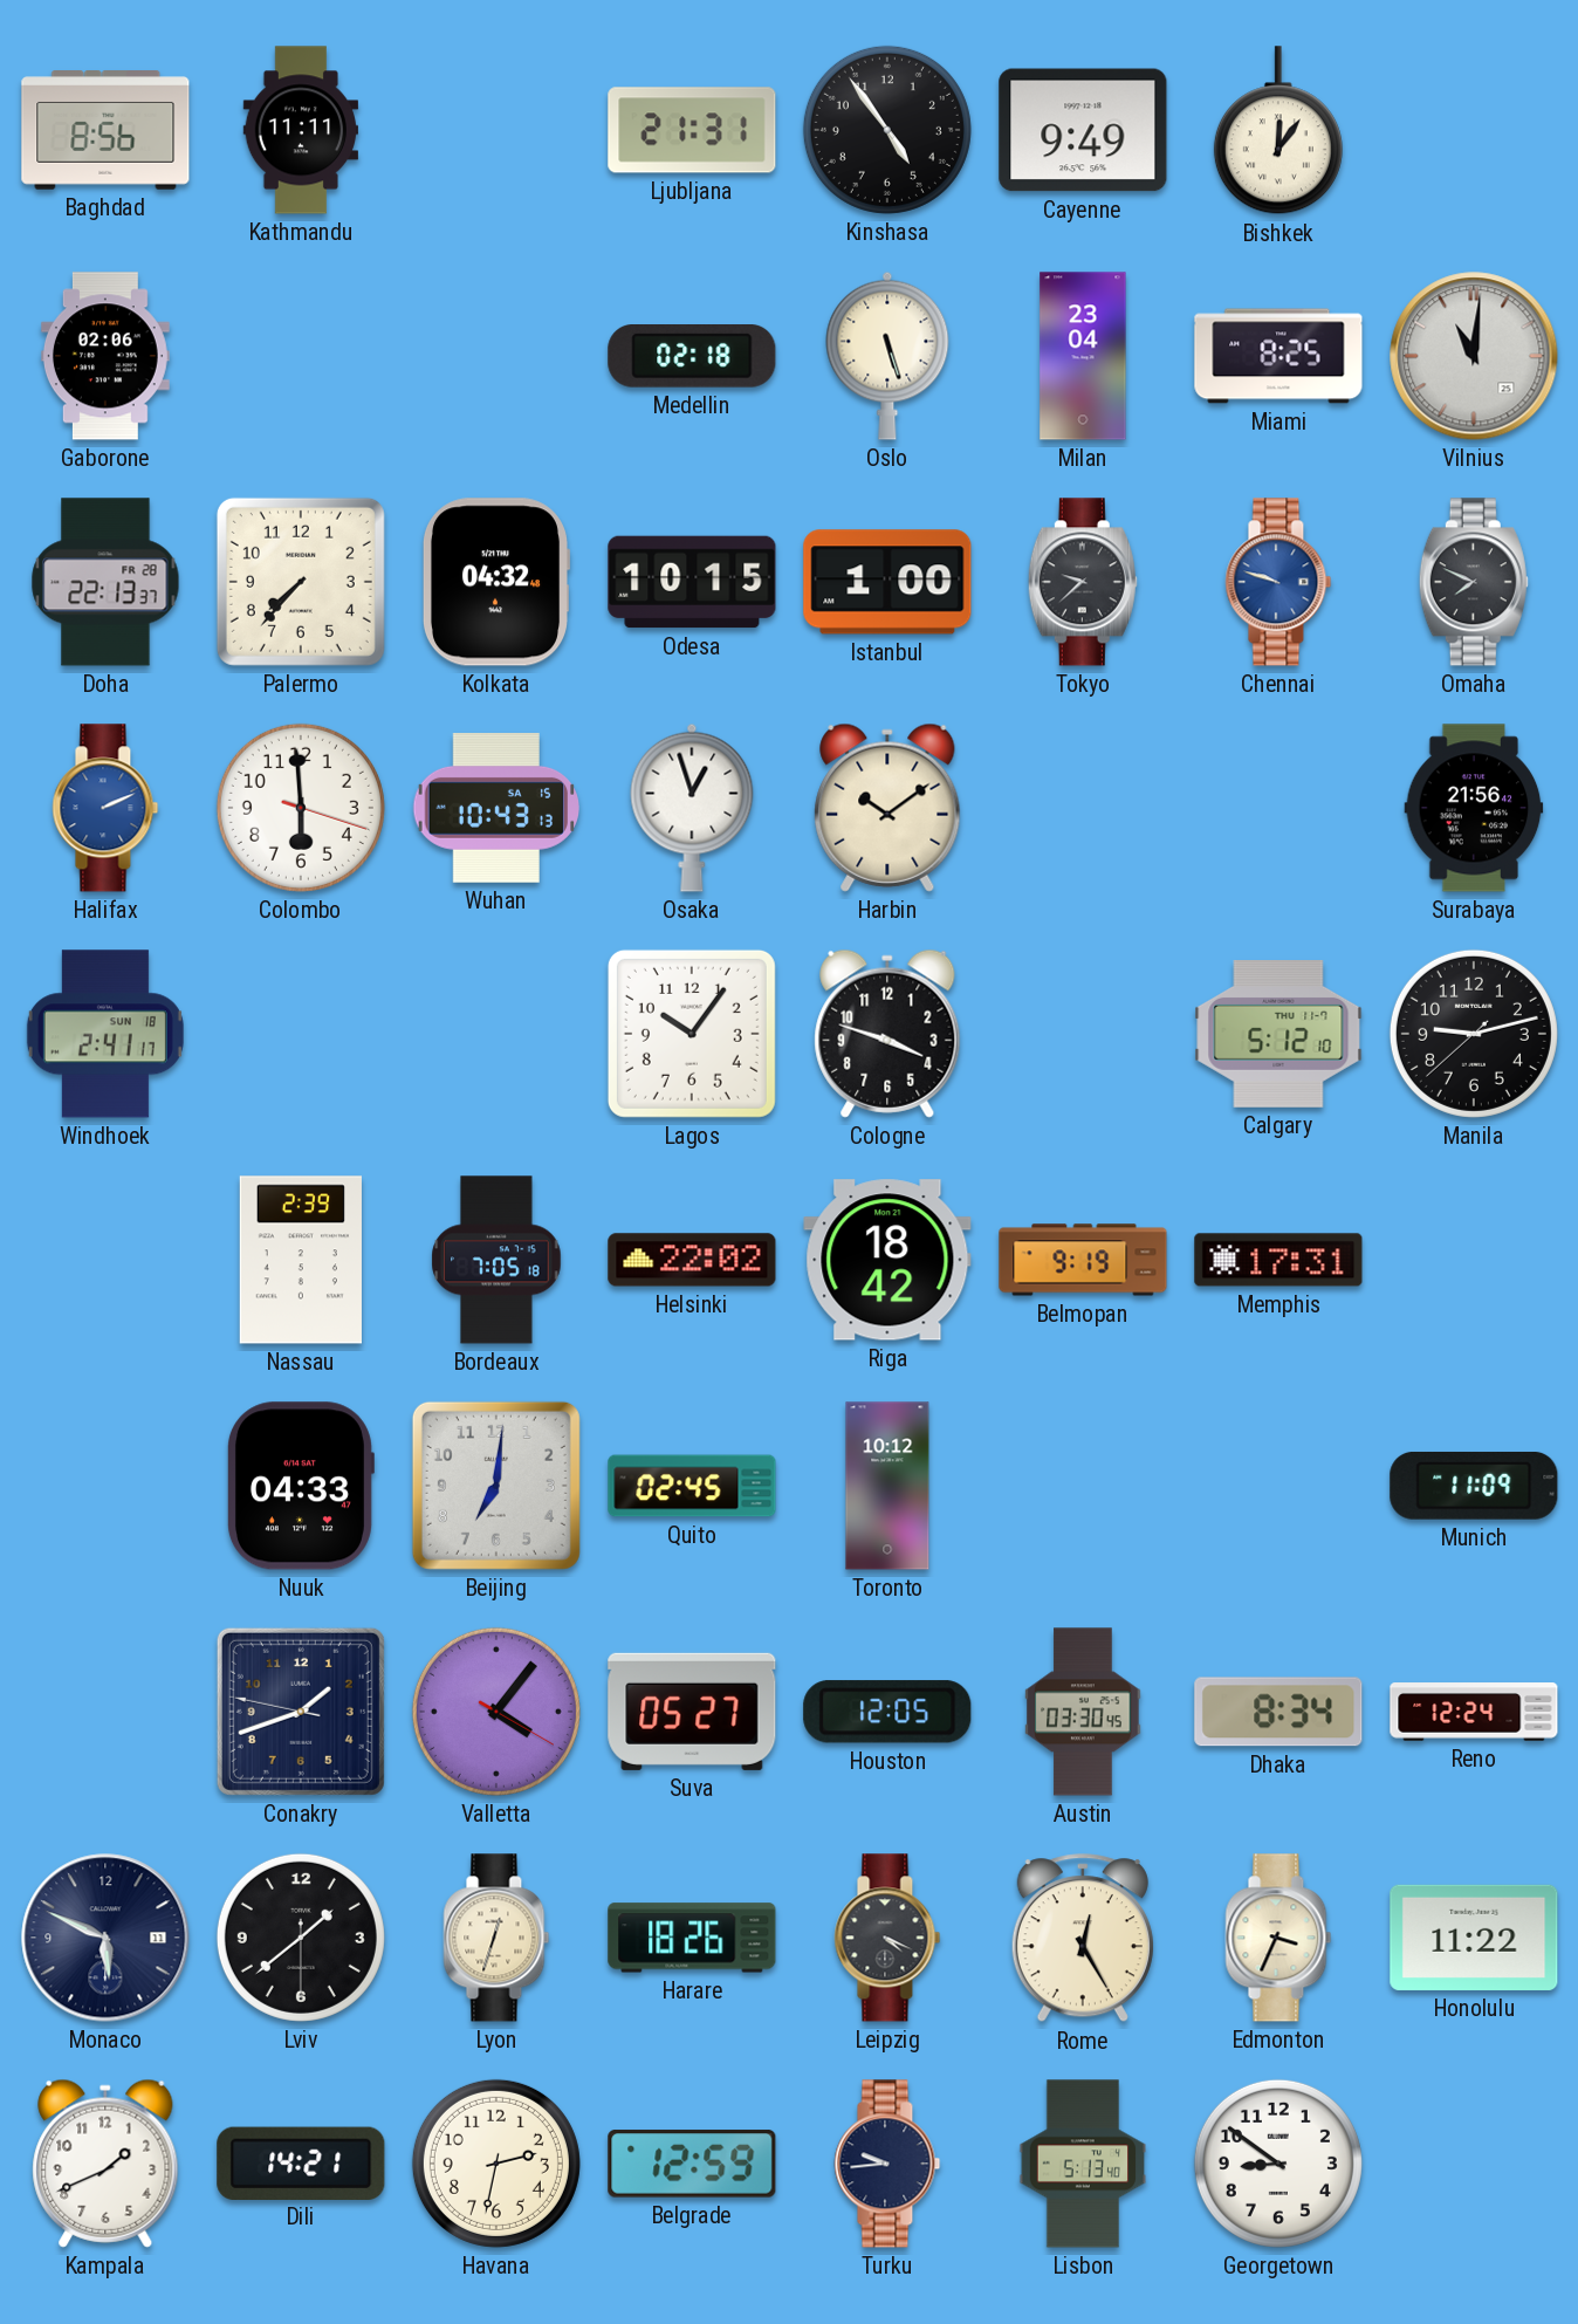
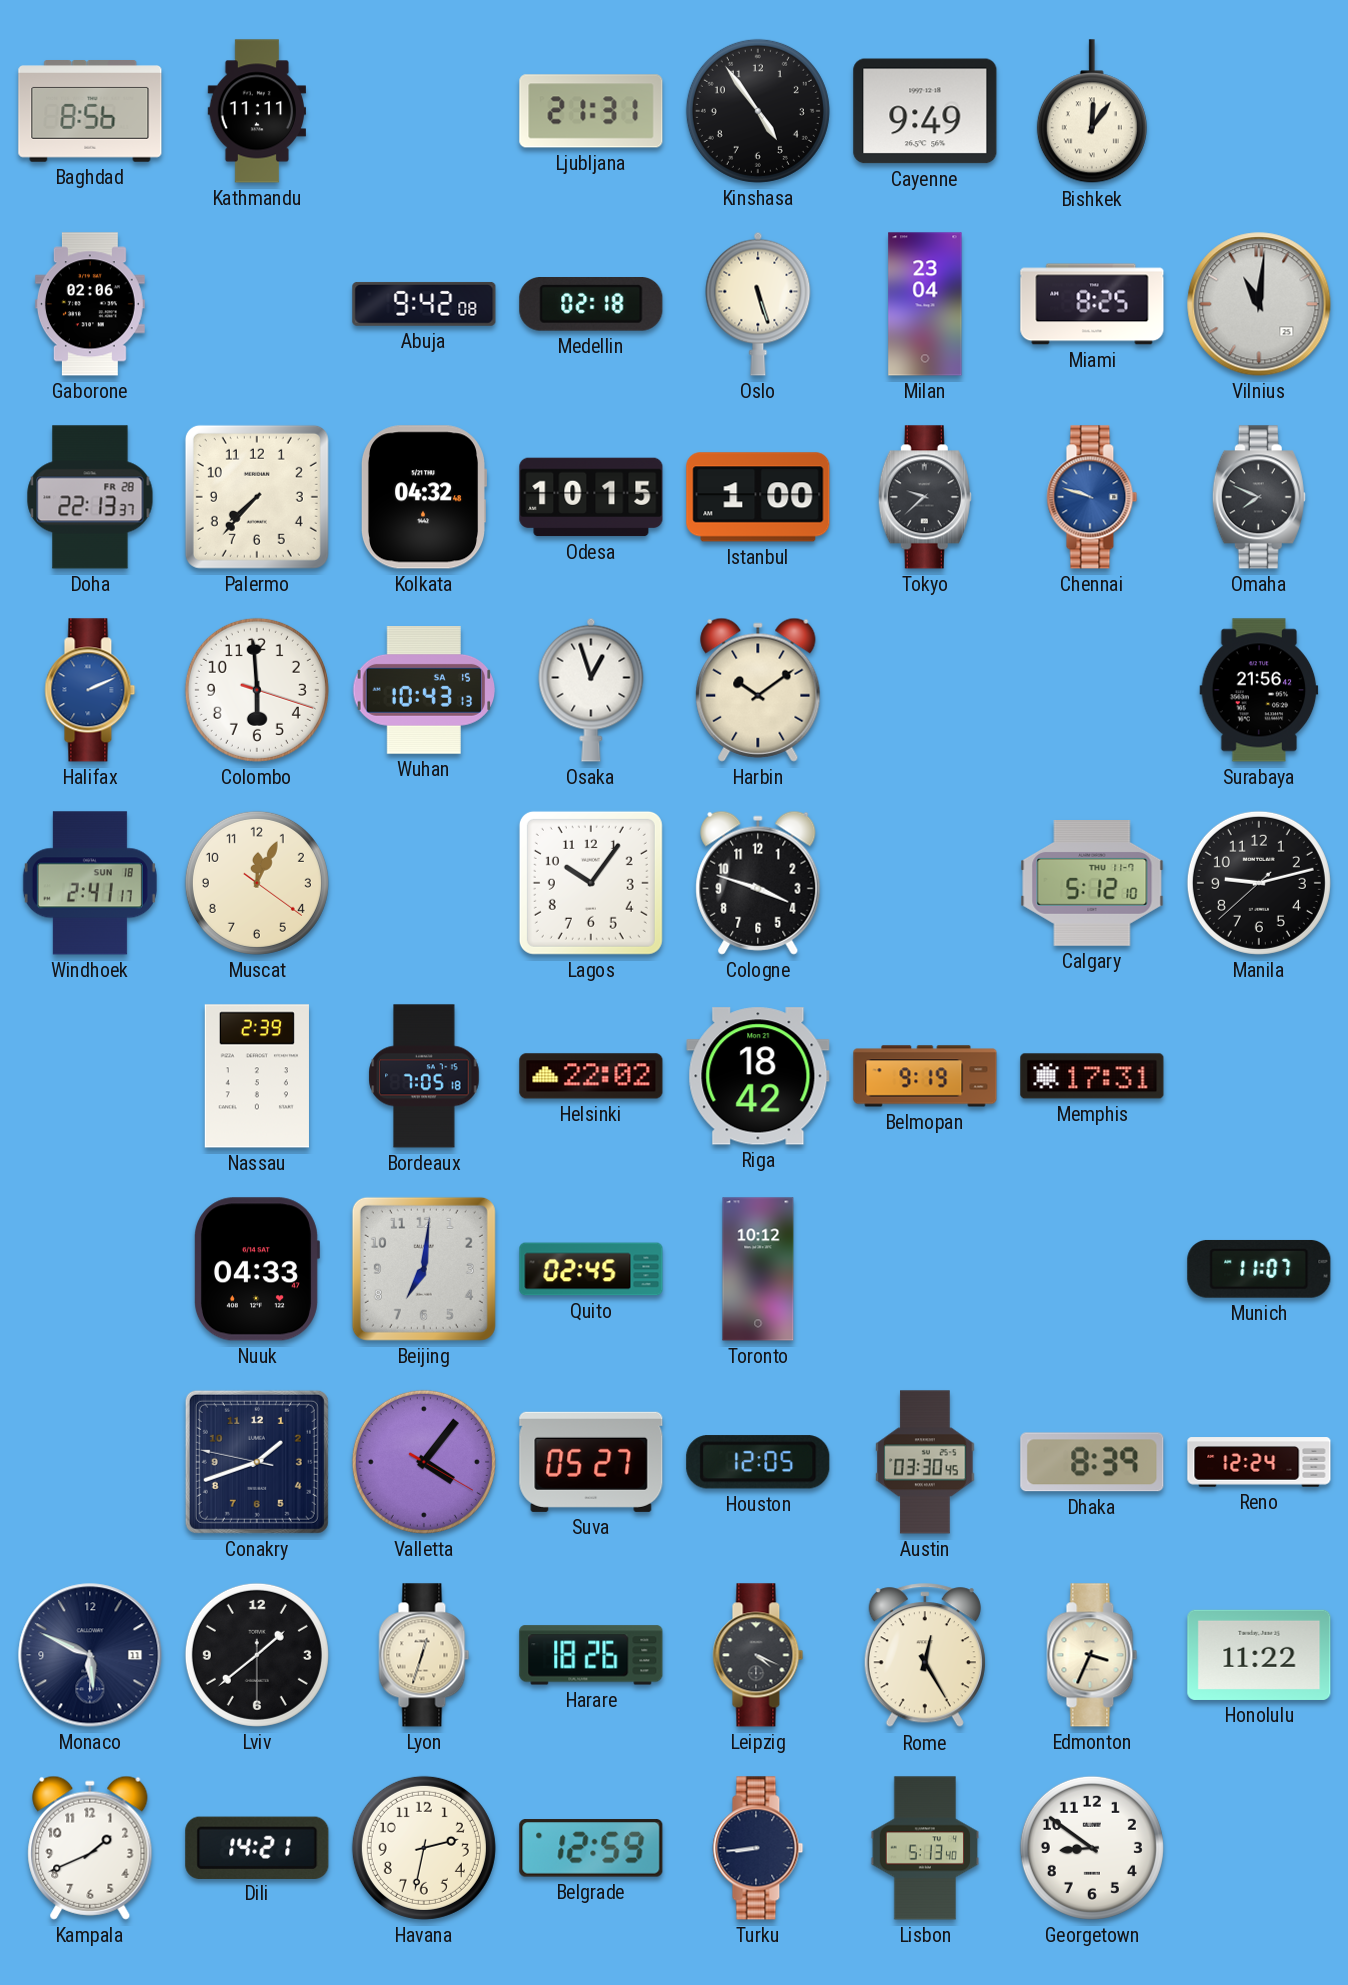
Abuja: none -> 9:42
Muscat: none -> 12:04
Munich: 11:09 -> 11:07
Dhaka: 8:34 -> 8:39
Turku: 9:44 -> 8:44
